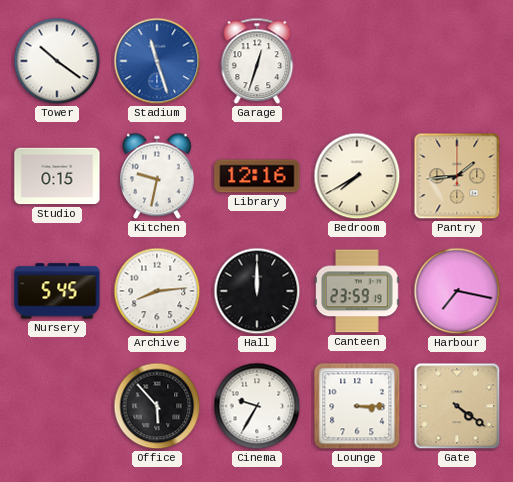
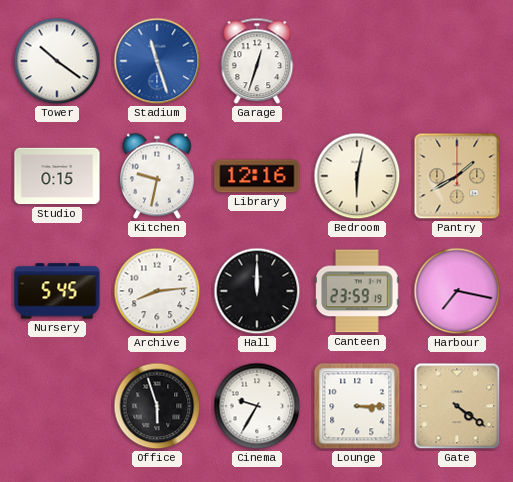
Bedroom: 7:40 -> 6:02
Pantry: 1:44 -> 1:40
Office: 5:53 -> 5:57
